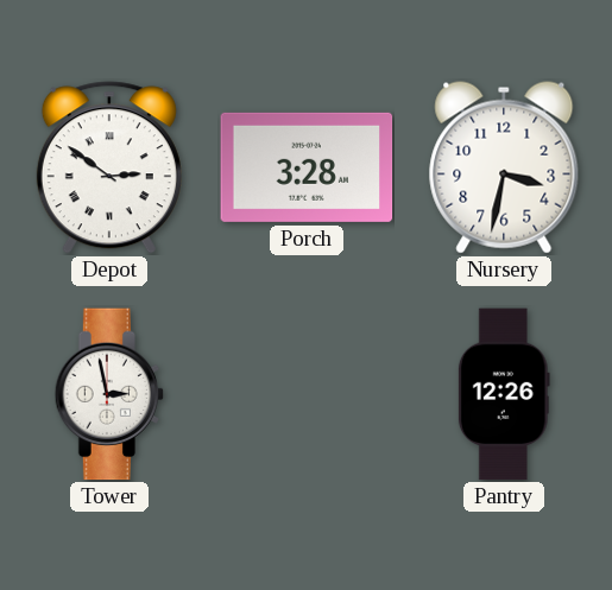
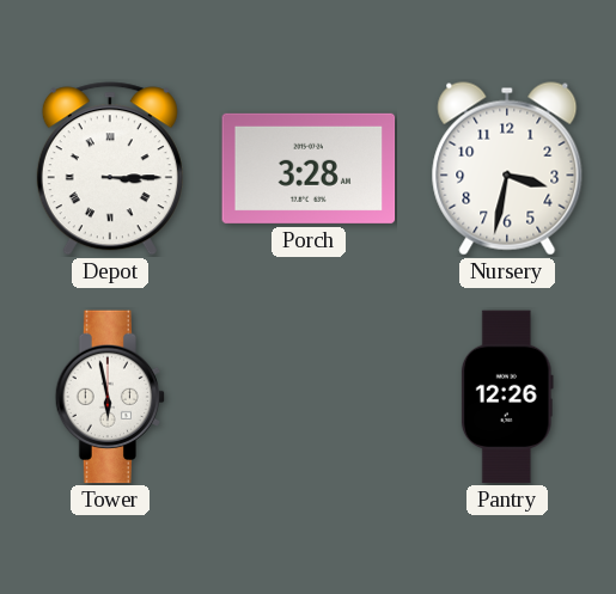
Depot: 2:51 -> 3:15
Tower: 2:58 -> 5:58
